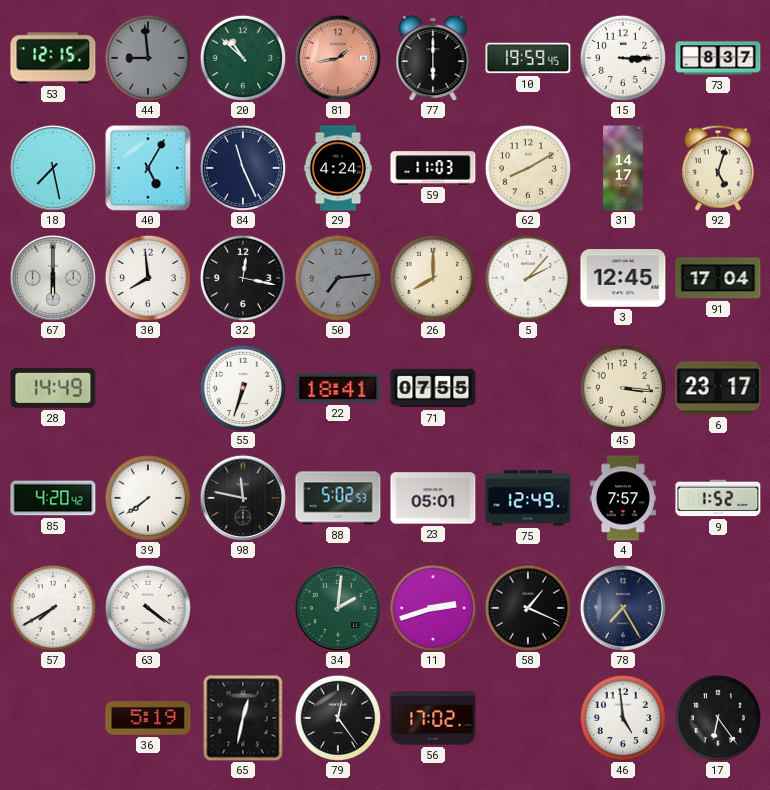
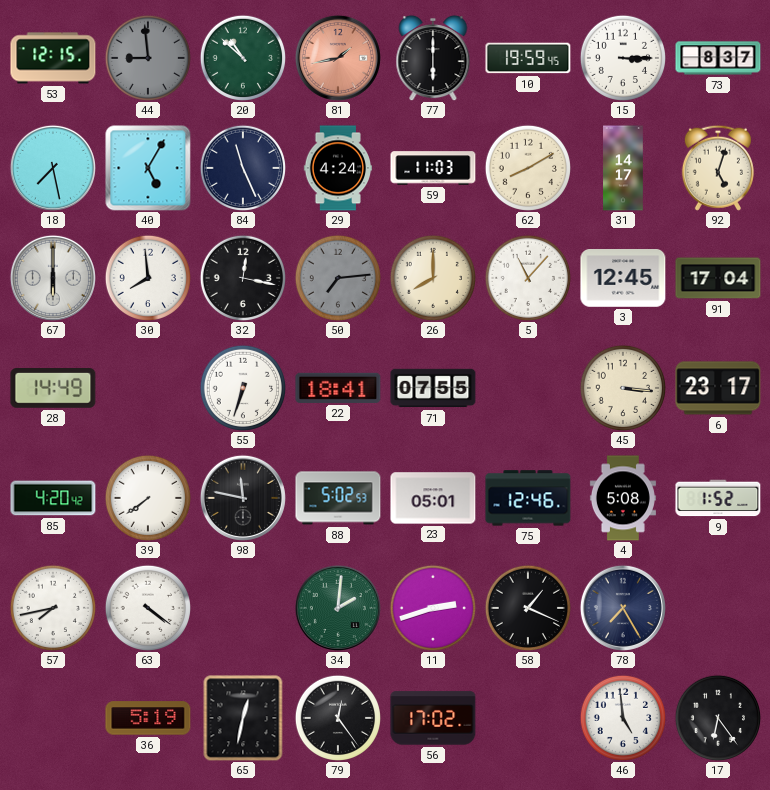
5: 2:07 -> 11:07
75: 12:49 -> 12:46
4: 7:57 -> 5:08
57: 7:40 -> 7:43
